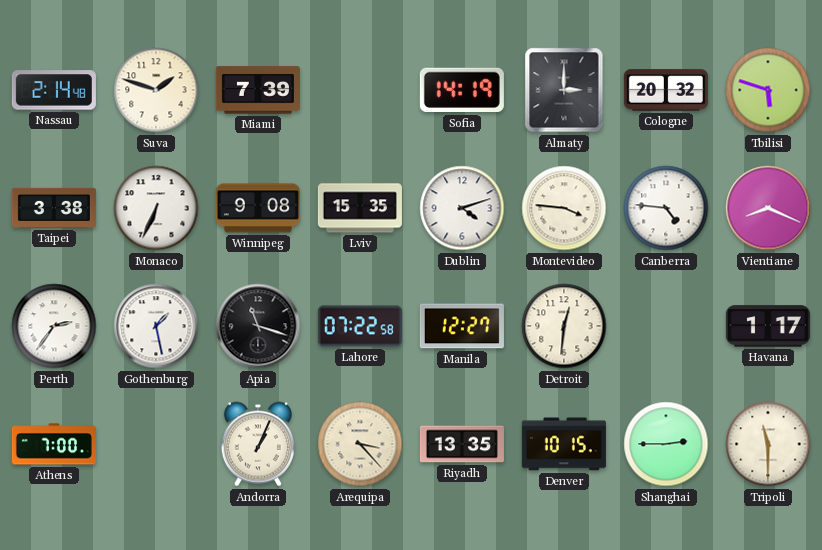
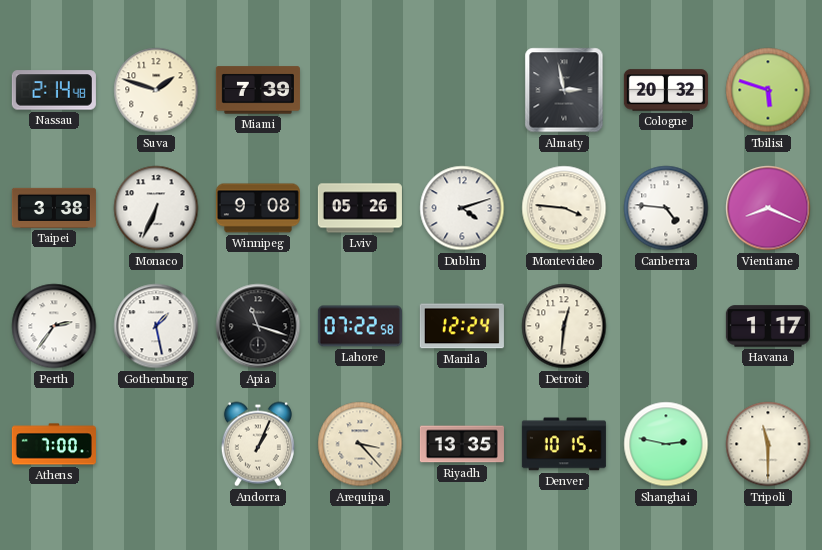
Sofia: 14:19 -> none
Almaty: 3:00 -> 2:58
Lviv: 15:35 -> 05:26
Manila: 12:27 -> 12:24
Shanghai: 2:45 -> 2:47
